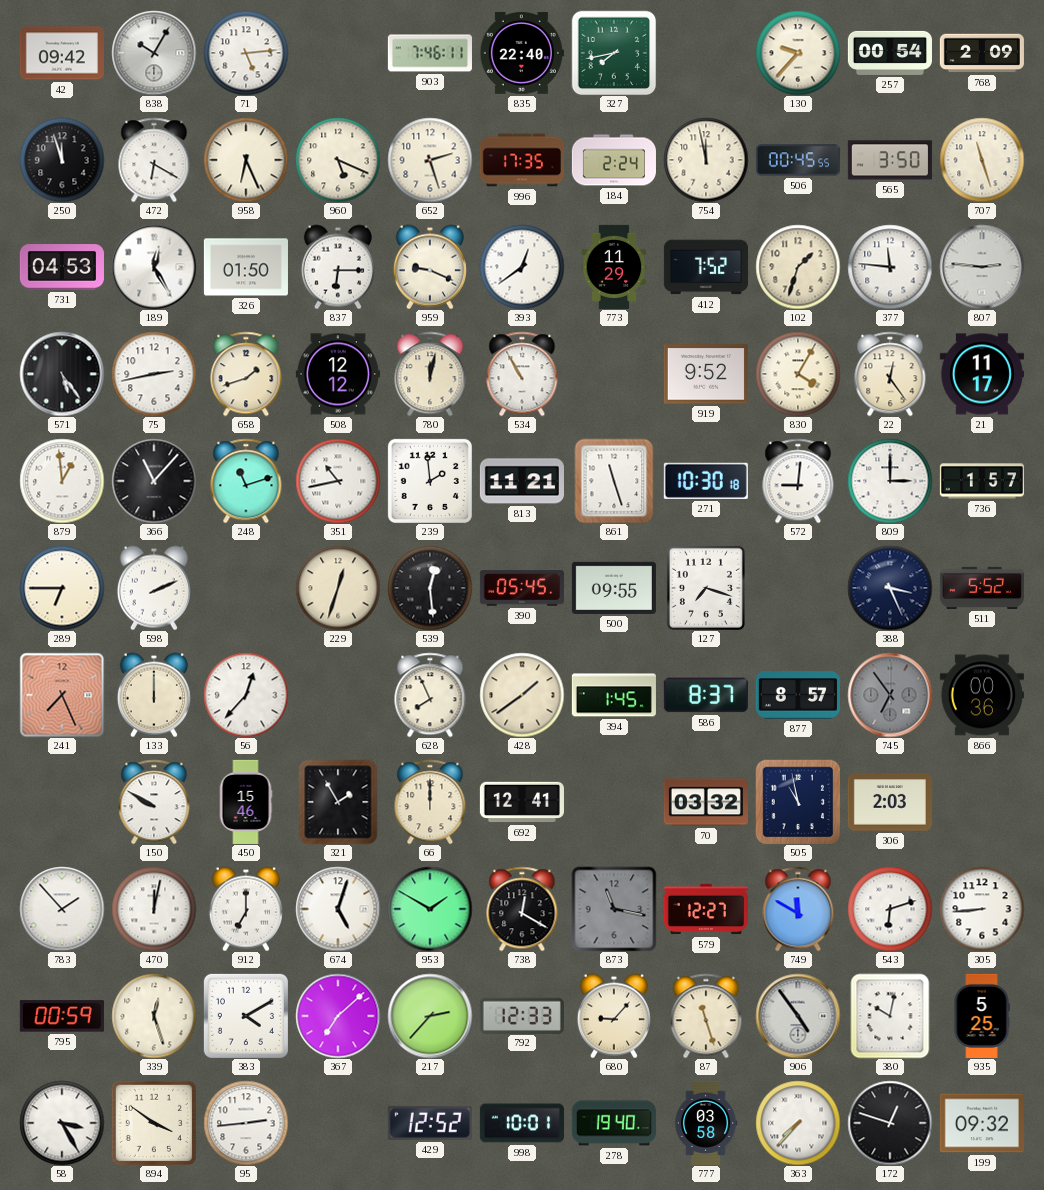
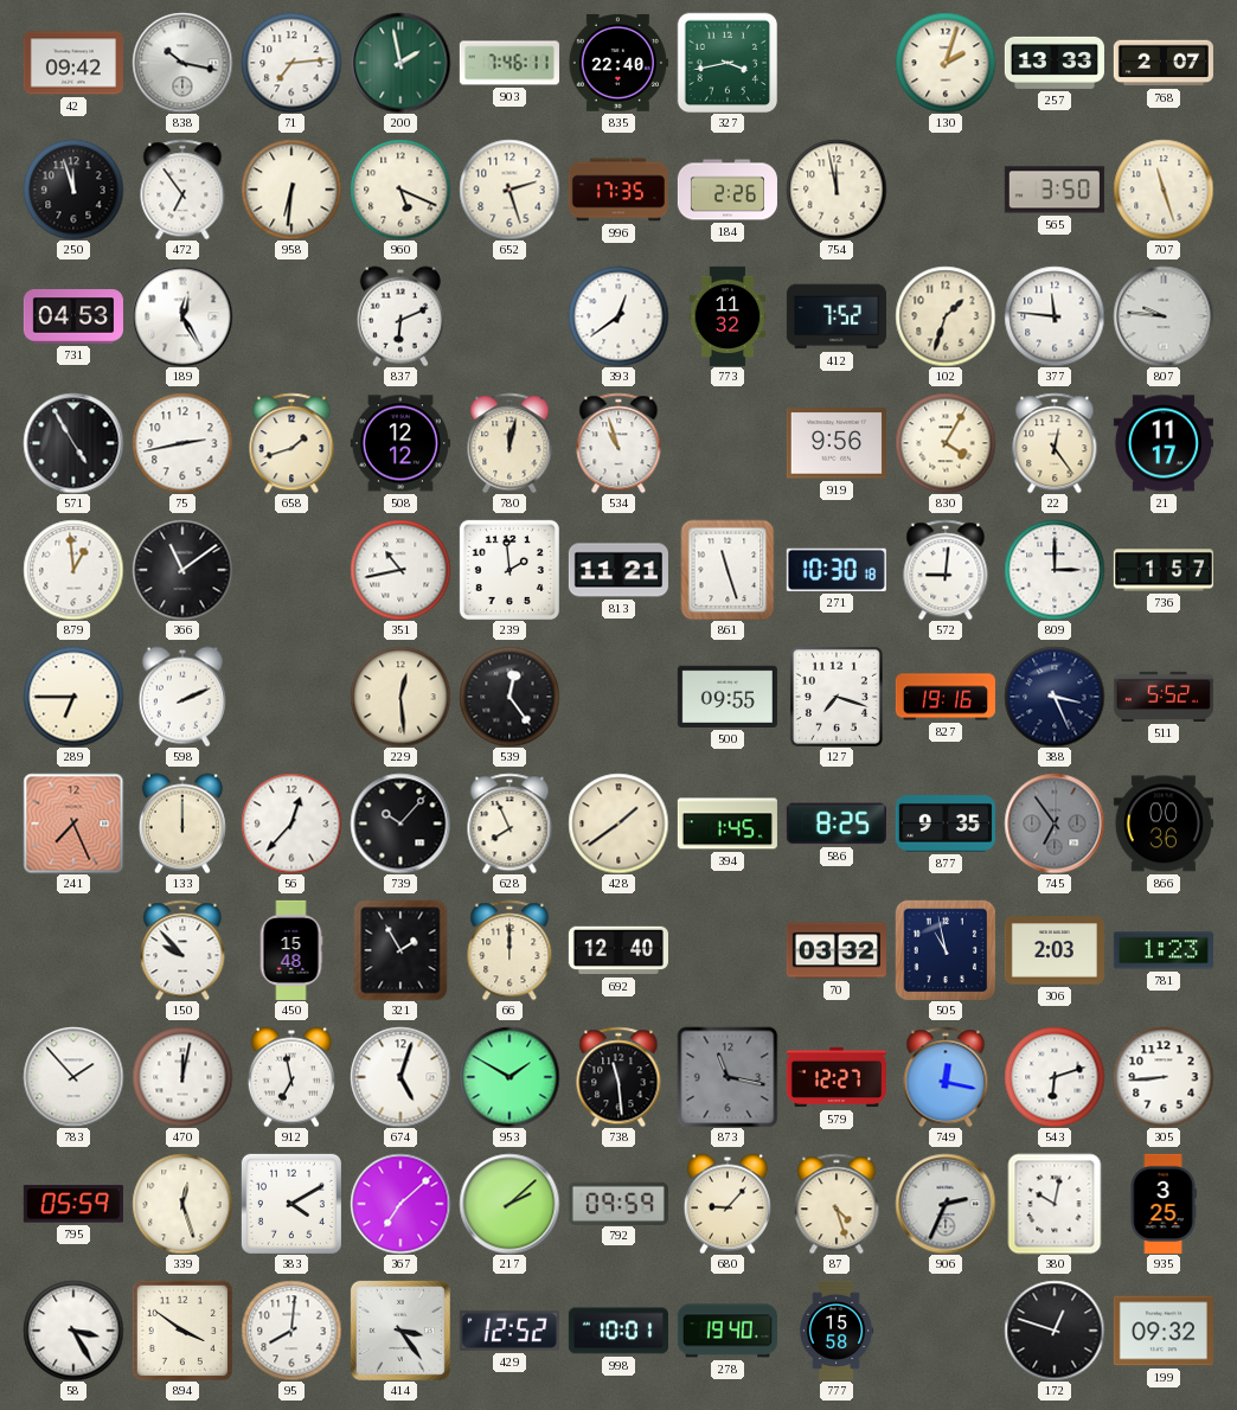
838: 10:05 -> 10:17
71: 5:14 -> 7:14
200: none -> 1:58
327: 7:43 -> 3:43
130: 9:37 -> 2:03
257: 00:54 -> 13:33
768: 2:09 -> 2:07
472: 6:20 -> 6:54
958: 6:26 -> 6:31
184: 2:24 -> 2:26
506: 00:45 -> none
326: 01:50 -> none
837: 6:15 -> 6:11
959: 9:19 -> none
773: 11:29 -> 11:32
807: 2:46 -> 9:46
571: 5:24 -> 4:55
534: 10:55 -> 10:57
919: 9:52 -> 9:56
366: 11:07 -> 11:09
248: 11:12 -> none
229: 12:33 -> 12:29
539: 12:29 -> 12:24
390: 05:45 -> none
827: none -> 19:16
739: none -> 10:07
586: 8:37 -> 8:25
877: 8:57 -> 9:35
150: 9:50 -> 9:53
450: 15:46 -> 15:48
692: 12:41 -> 12:40
781: none -> 1:23
912: 7:00 -> 6:58
738: 12:20 -> 11:29
749: 11:50 -> 12:17
795: 00:59 -> 05:59
217: 2:37 -> 2:08
792: 12:33 -> 09:59
87: 11:27 -> 4:27
906: 4:54 -> 2:34
935: 5:25 -> 3:25
95: 2:44 -> 8:01
414: none -> 3:24
777: 03:58 -> 15:58
363: 7:37 -> none
